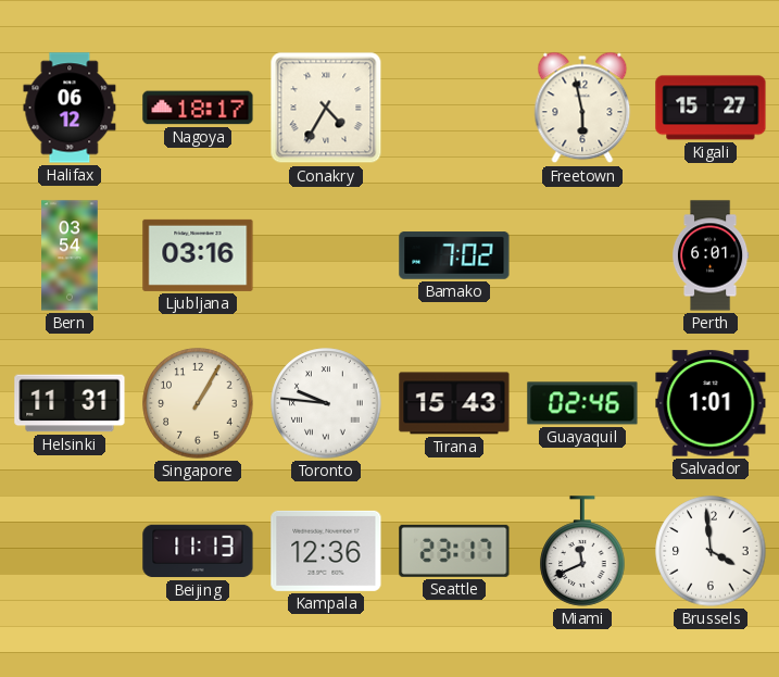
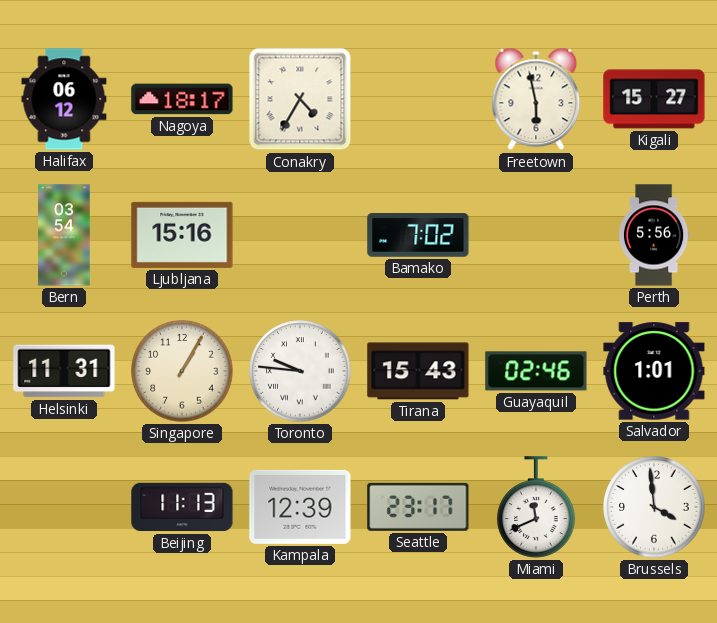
Ljubljana: 03:16 -> 15:16
Perth: 6:01 -> 5:56
Kampala: 12:36 -> 12:39
